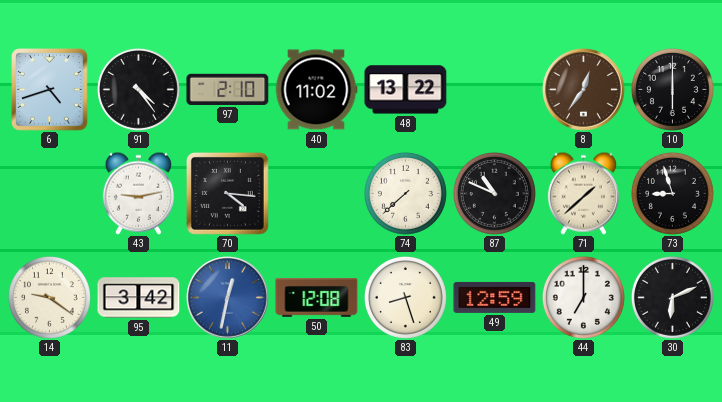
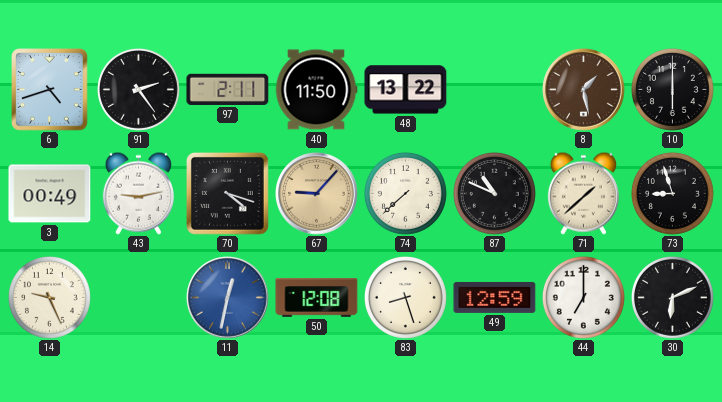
91: 4:24 -> 2:24
97: 2:10 -> 2:11
40: 11:02 -> 11:50
8: 12:36 -> 1:28
3: none -> 00:49
70: 4:16 -> 4:18
67: none -> 9:07
14: 9:21 -> 9:26
95: 3:42 -> none
